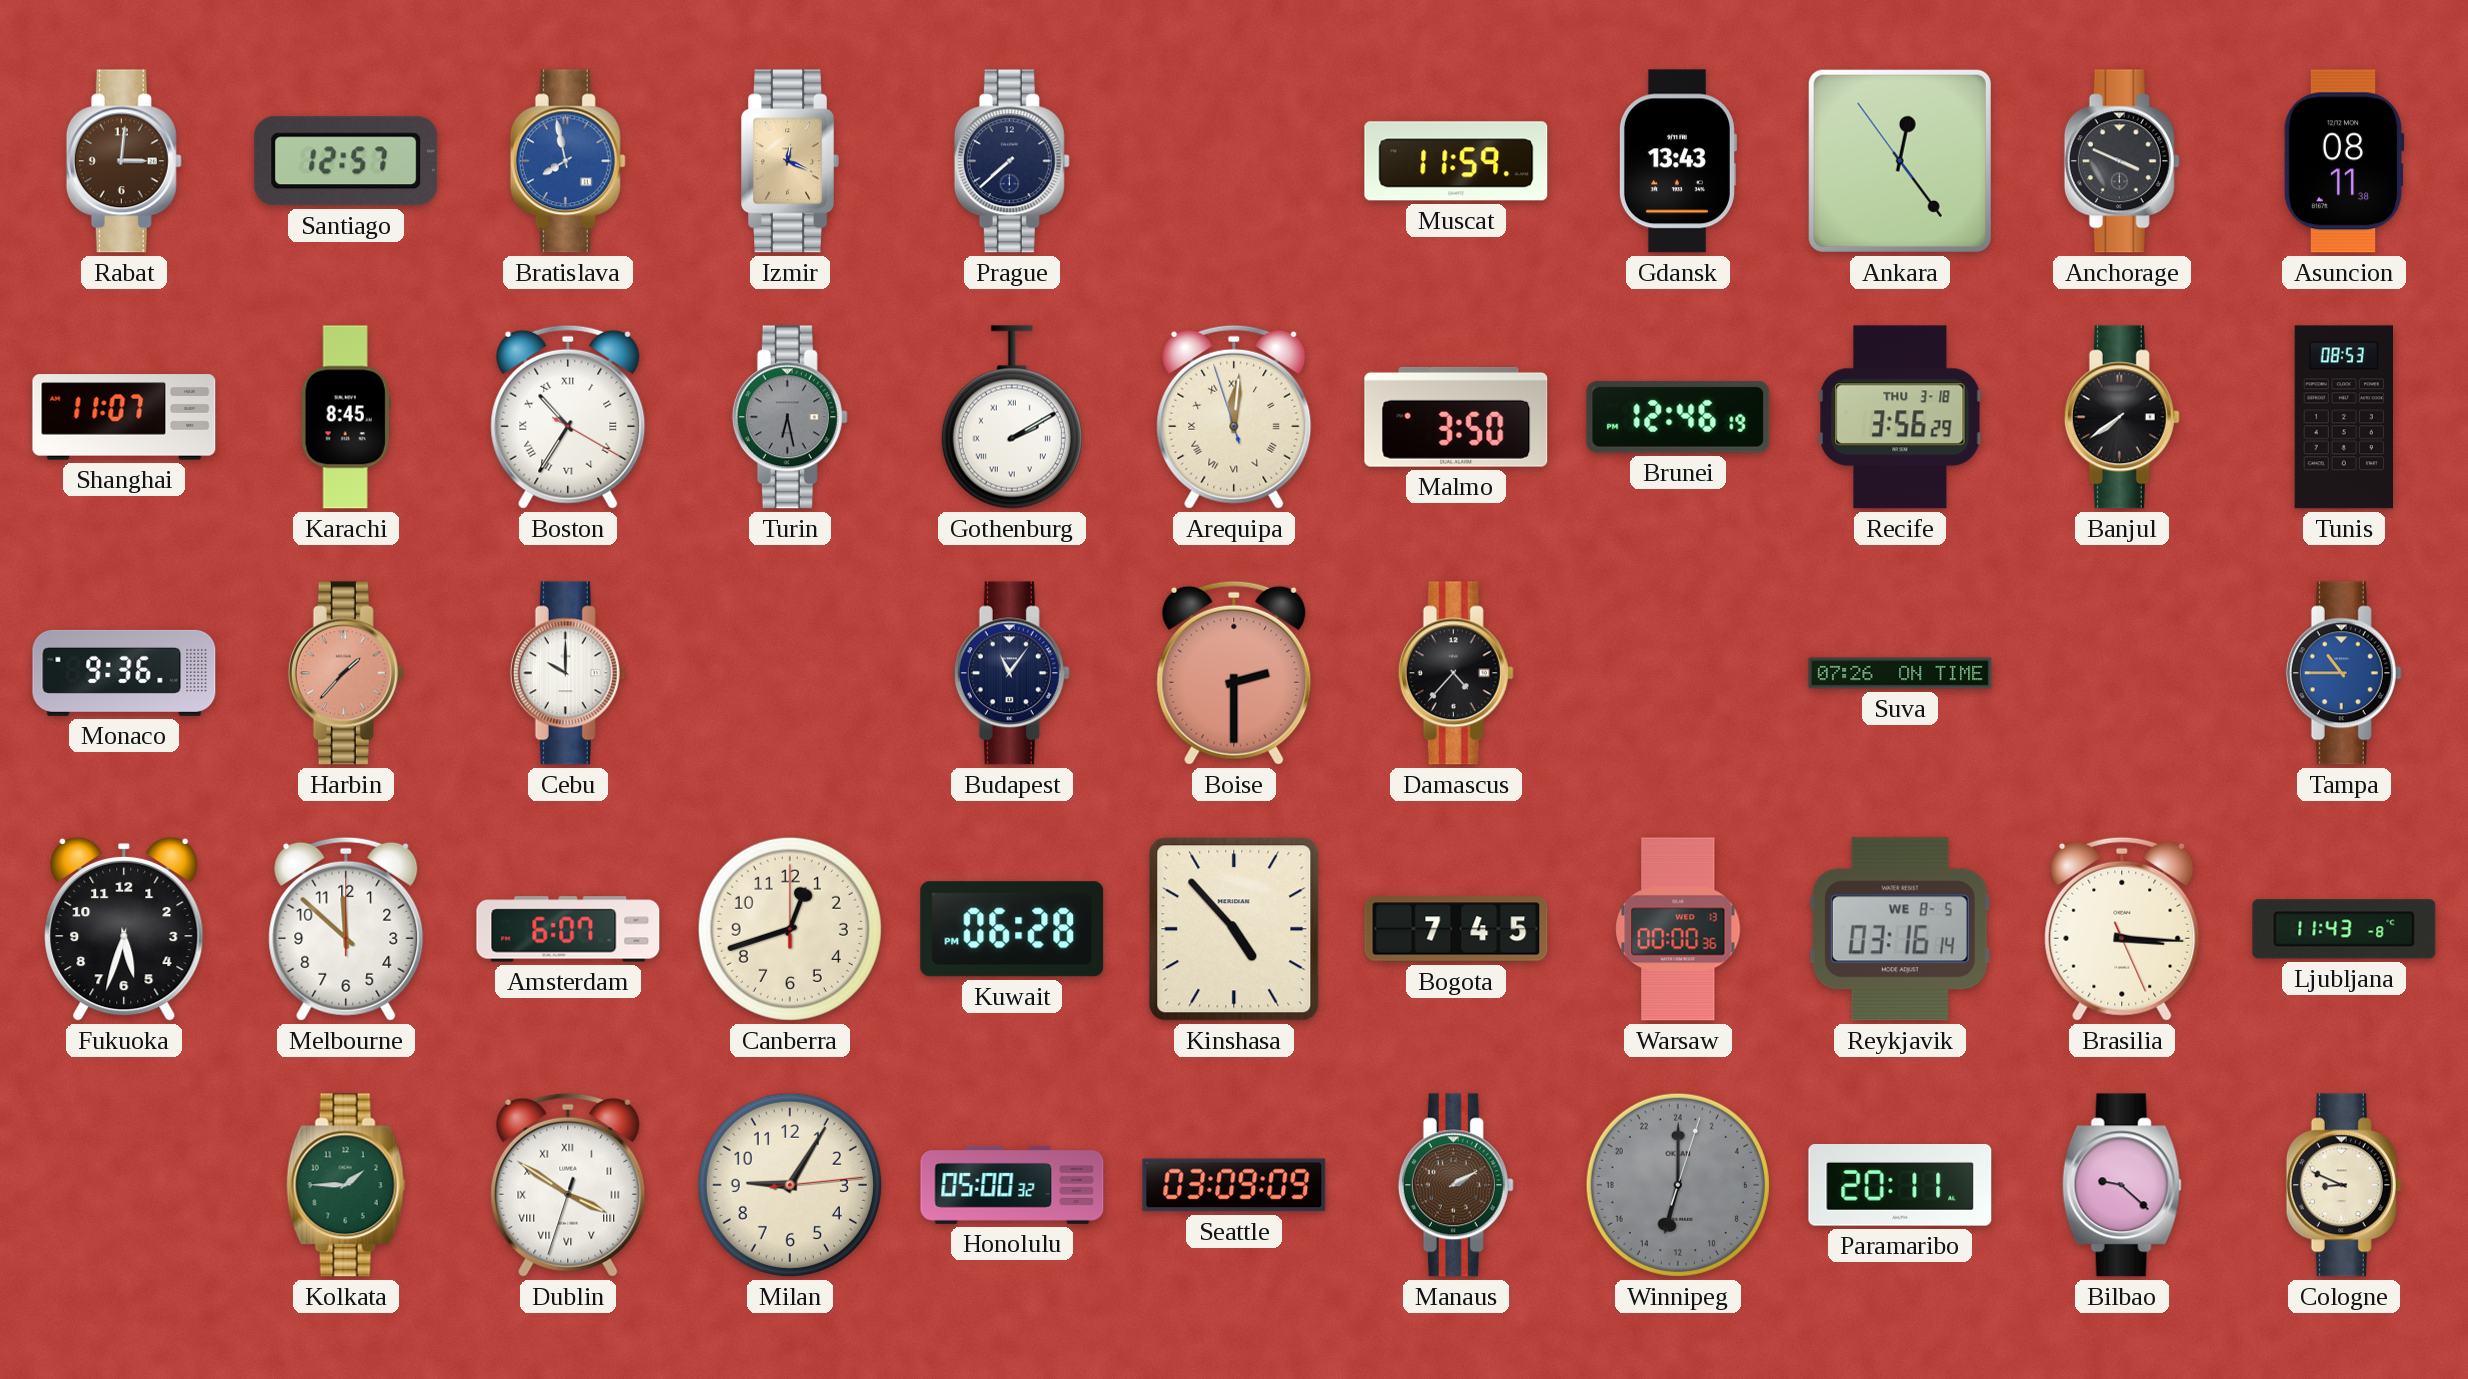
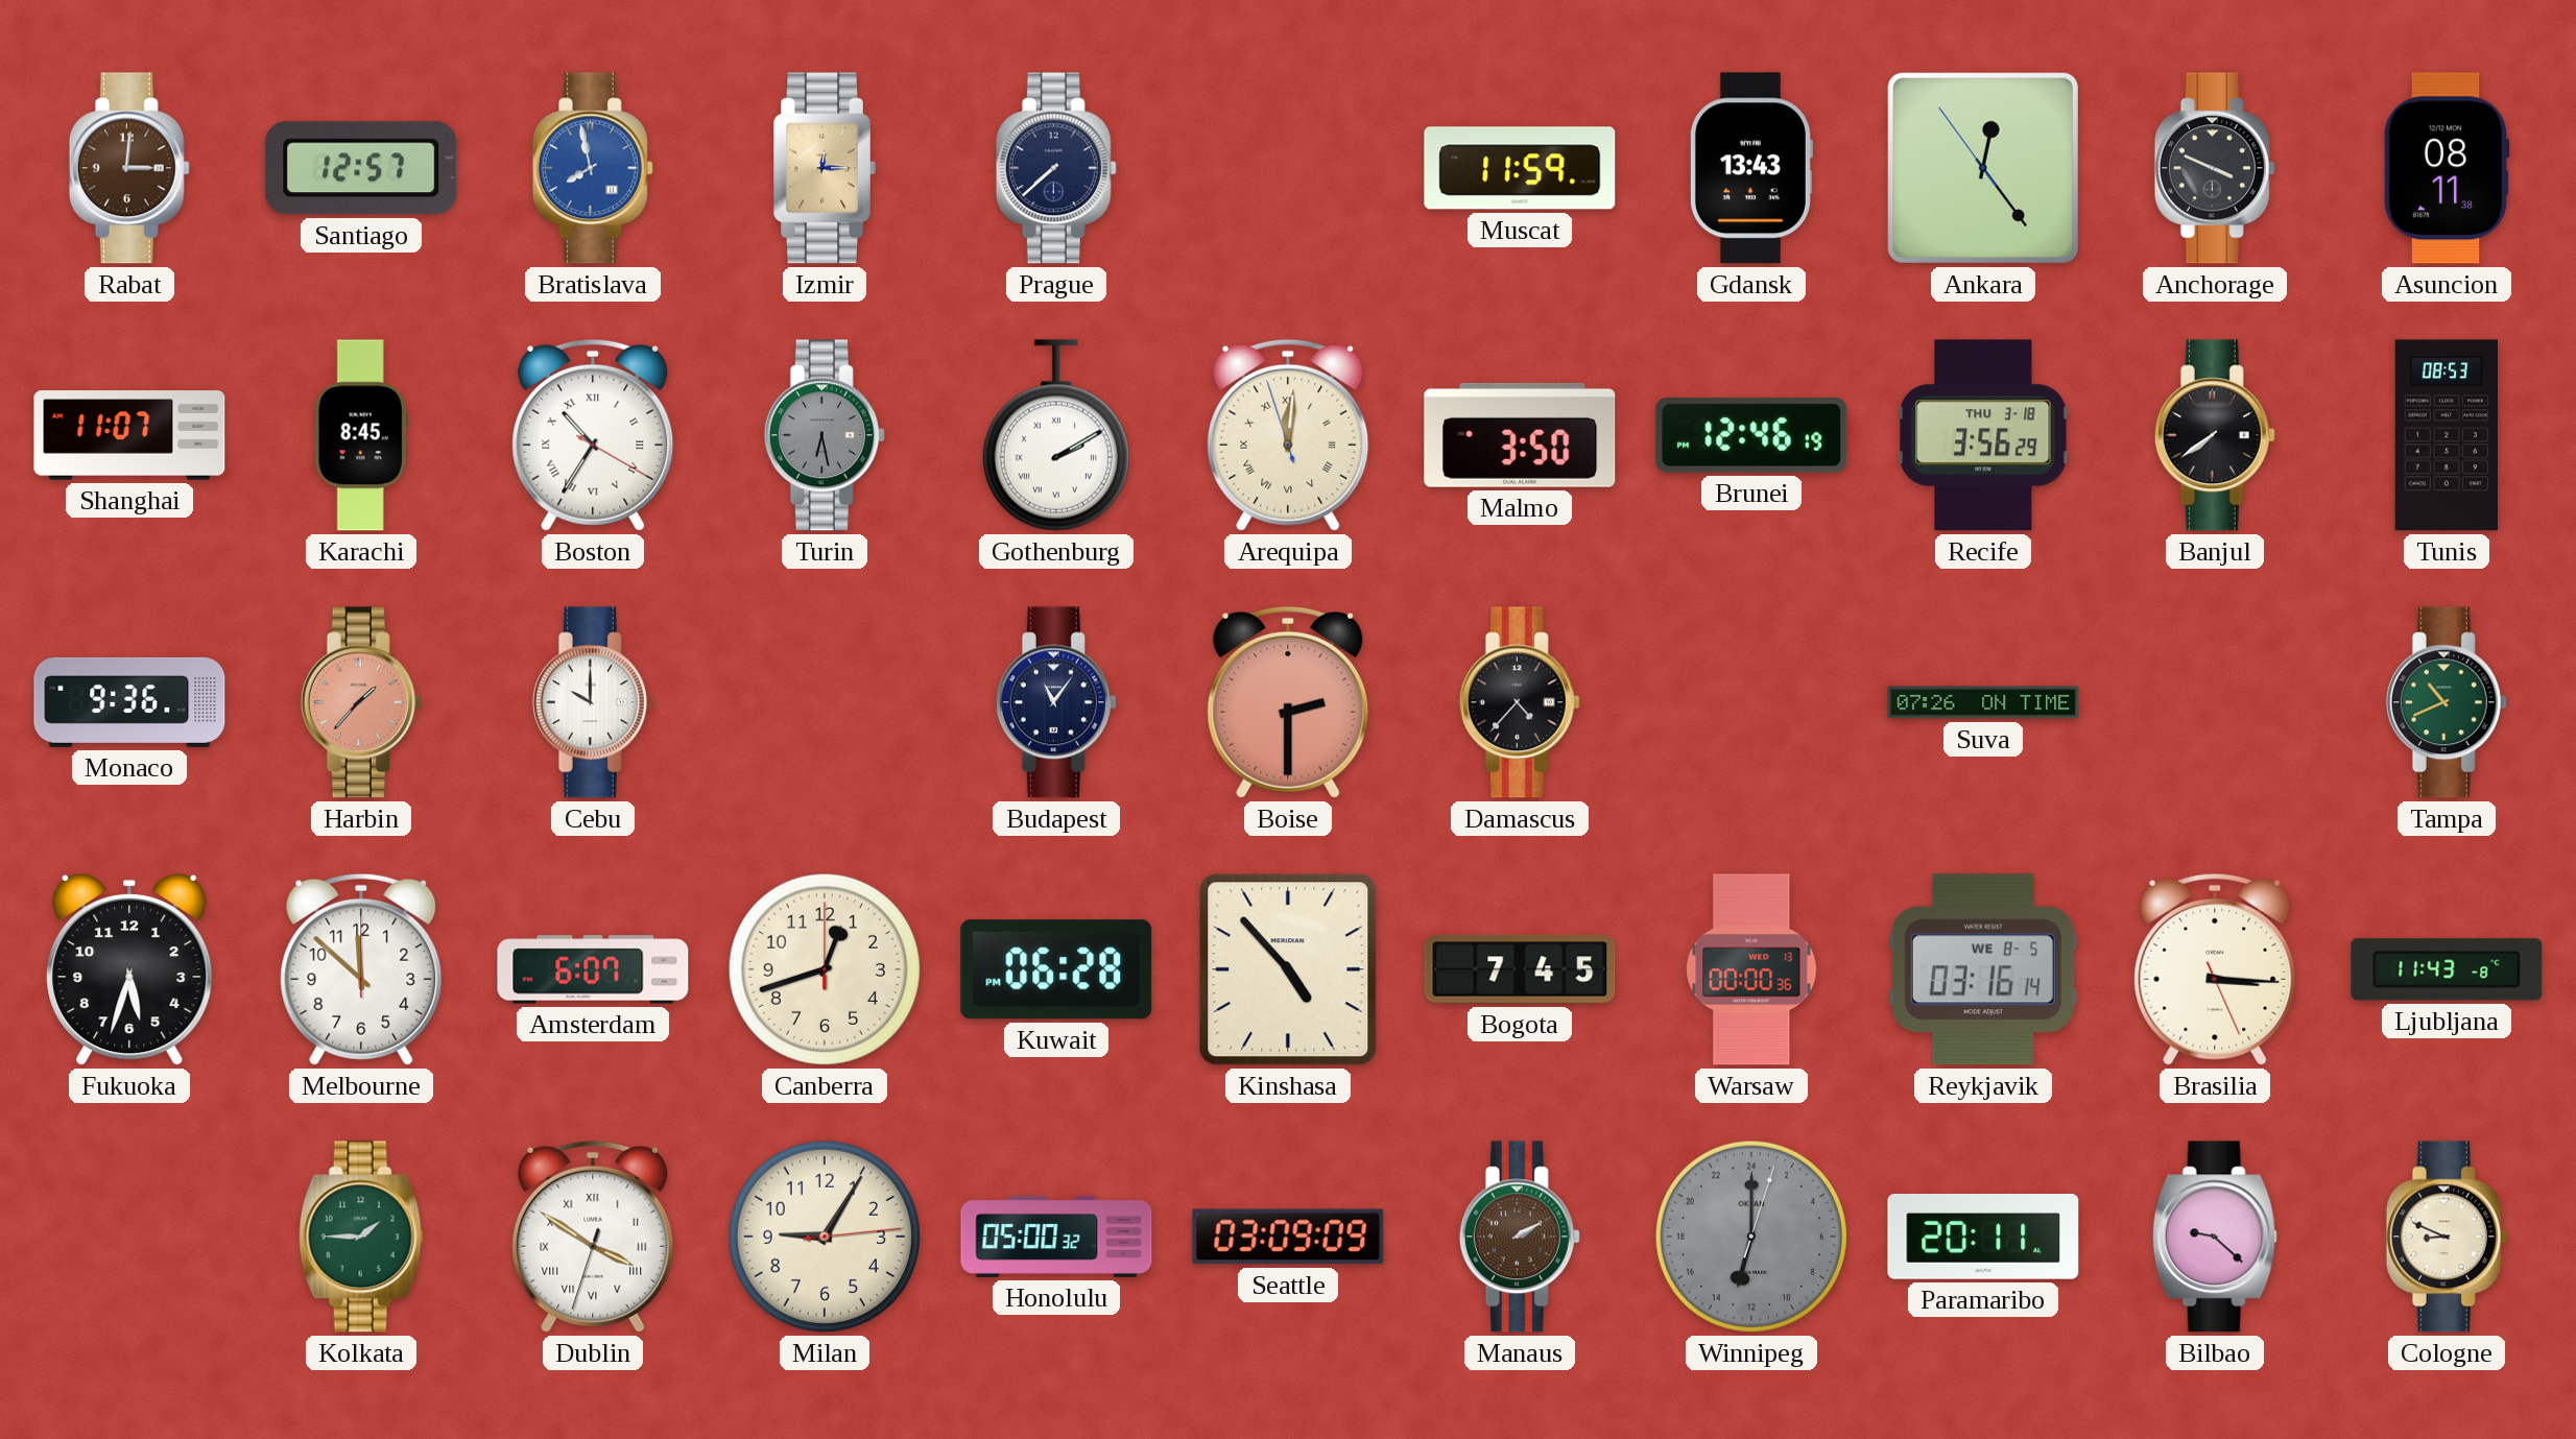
Izmir: 12:19 -> 12:15
Tampa: 10:45 -> 10:41
Tampa dial: blue -> green
